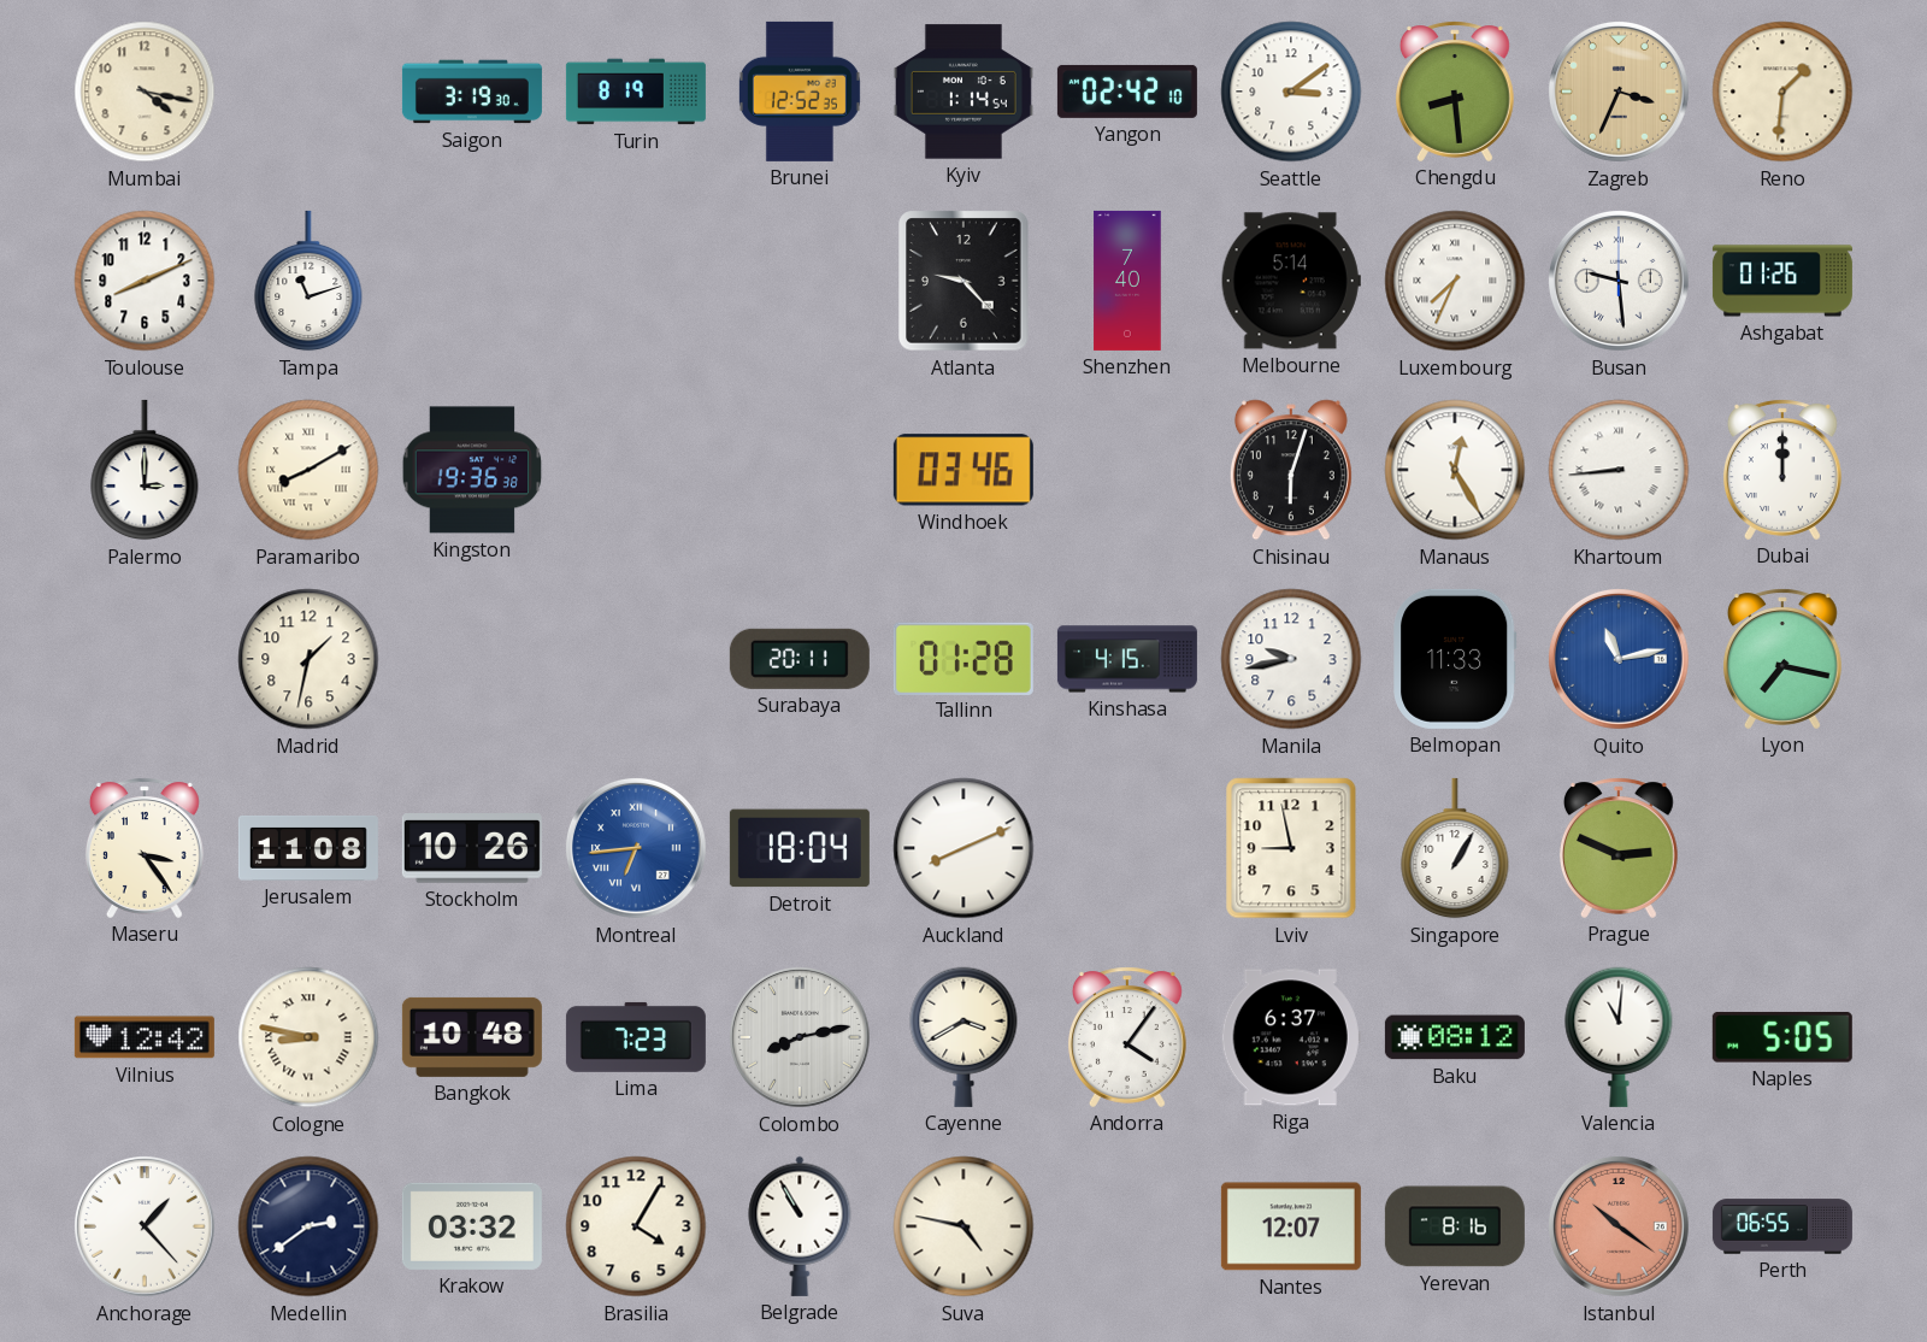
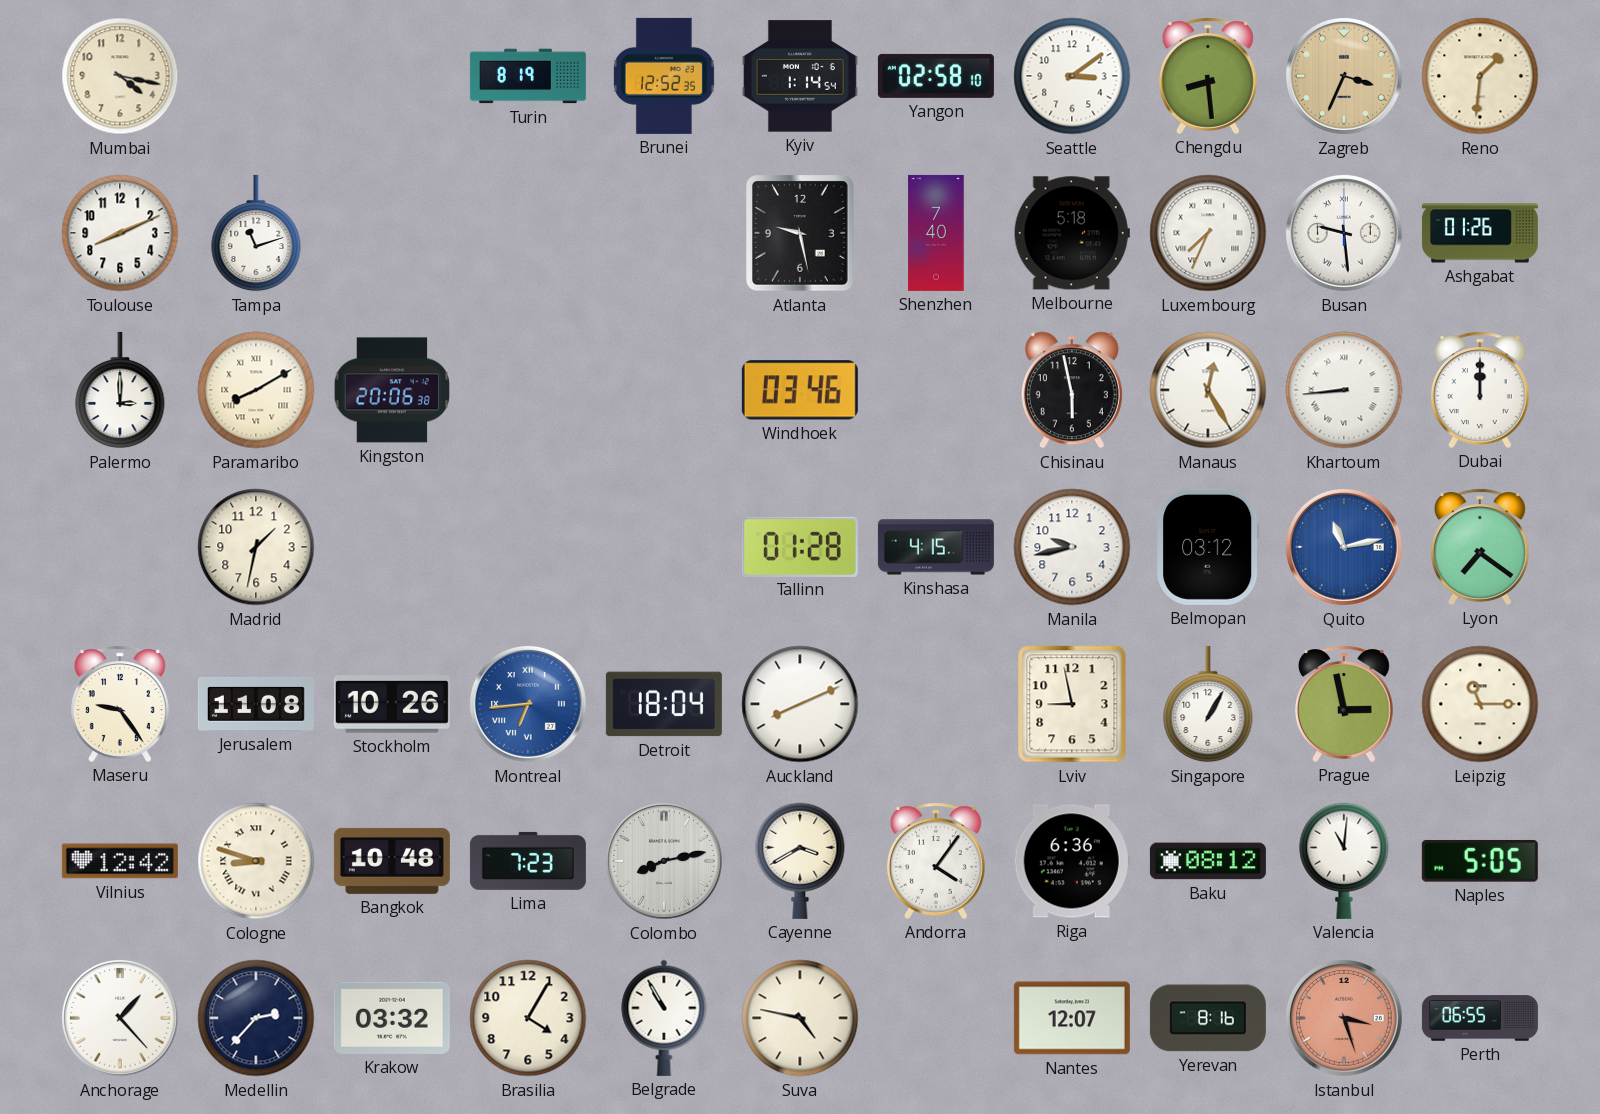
Saigon: 3:19 -> none
Yangon: 02:42 -> 02:58
Atlanta: 9:23 -> 9:28
Melbourne: 5:14 -> 5:18
Kingston: 19:36 -> 20:06
Chisinau: 6:03 -> 5:58
Surabaya: 20:11 -> none
Belmopan: 11:33 -> 03:12
Lyon: 7:17 -> 7:21
Maseru: 3:24 -> 9:24
Prague: 2:49 -> 2:58
Leipzig: none -> 11:15
Cologne: 8:47 -> 8:48
Riga: 6:37 -> 6:36
Medellin: 2:39 -> 2:37
Istanbul: 10:21 -> 3:27
